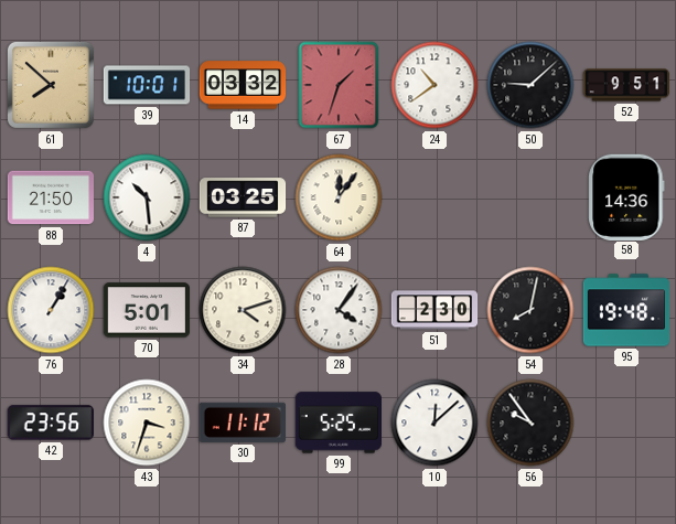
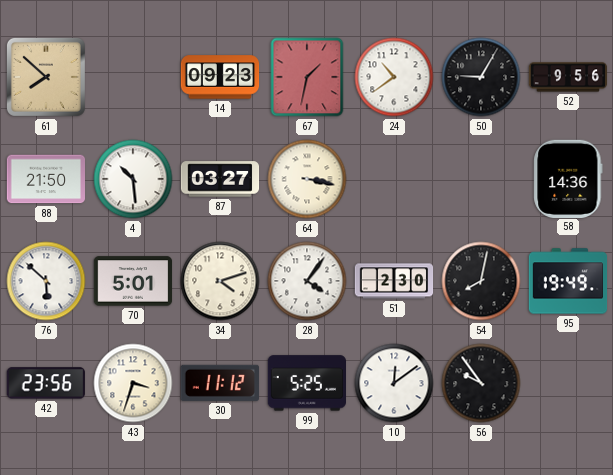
39: 10:01 -> none
14: 03:32 -> 09:23
67: 1:33 -> 1:32
50: 9:08 -> 9:05
52: 9:51 -> 9:56
87: 03:25 -> 03:27
64: 12:06 -> 3:17
76: 1:05 -> 5:52
95: 19:48 -> 19:49
10: 12:08 -> 12:09
